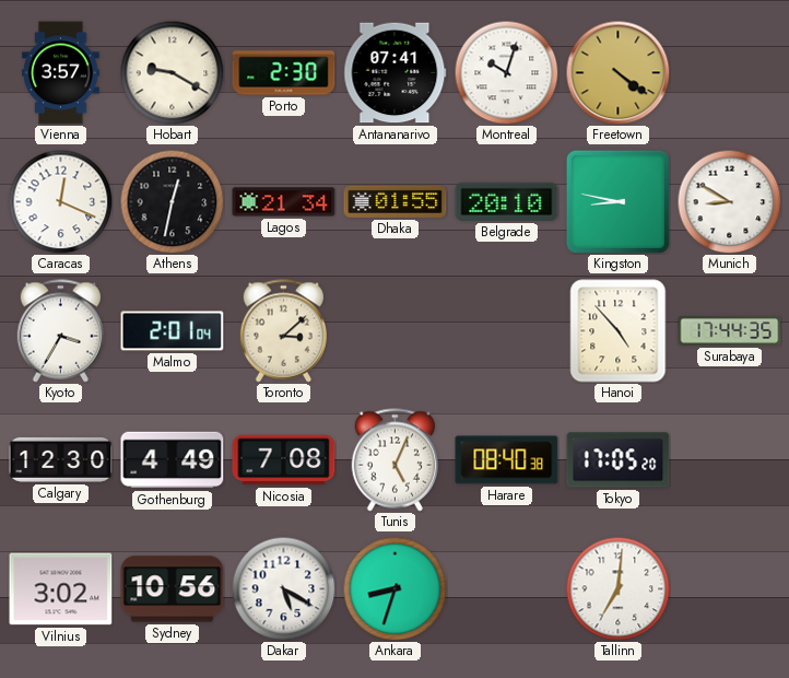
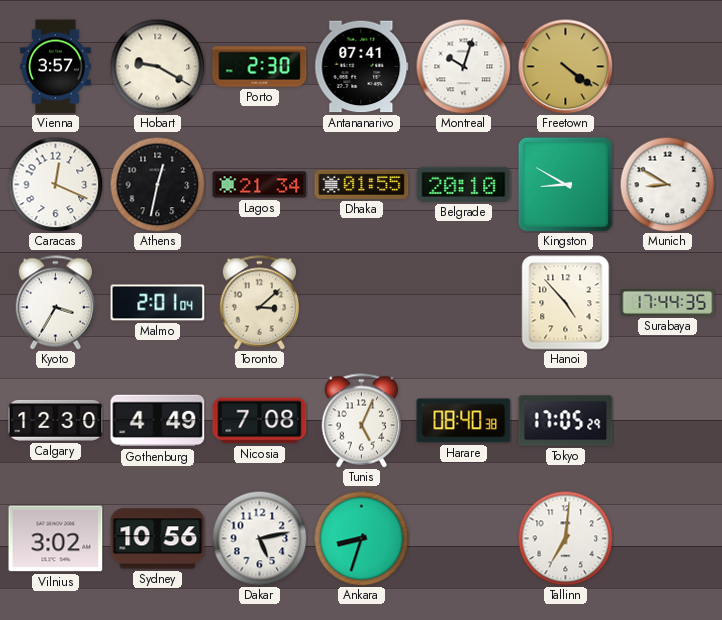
Kingston: 8:47 -> 8:50
Tokyo: 17:05:20 -> 17:05:29
Dakar: 5:20 -> 5:13
